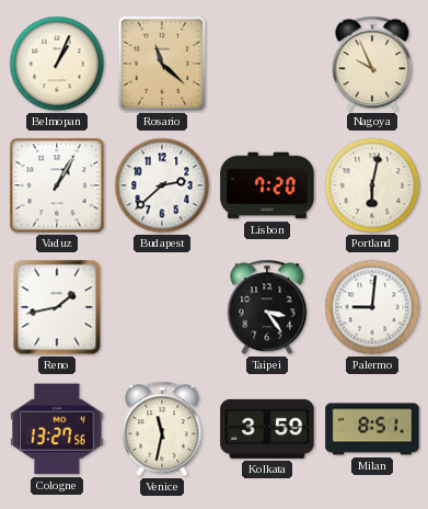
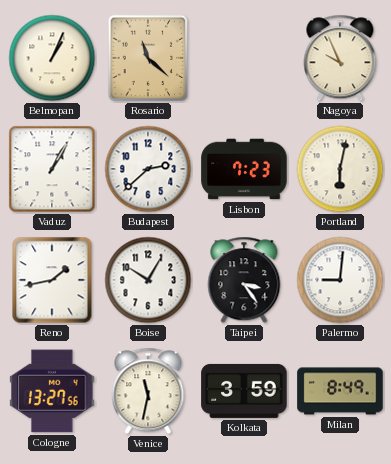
Lisbon: 7:20 -> 7:23
Boise: none -> 10:05
Milan: 8:51 -> 8:49
